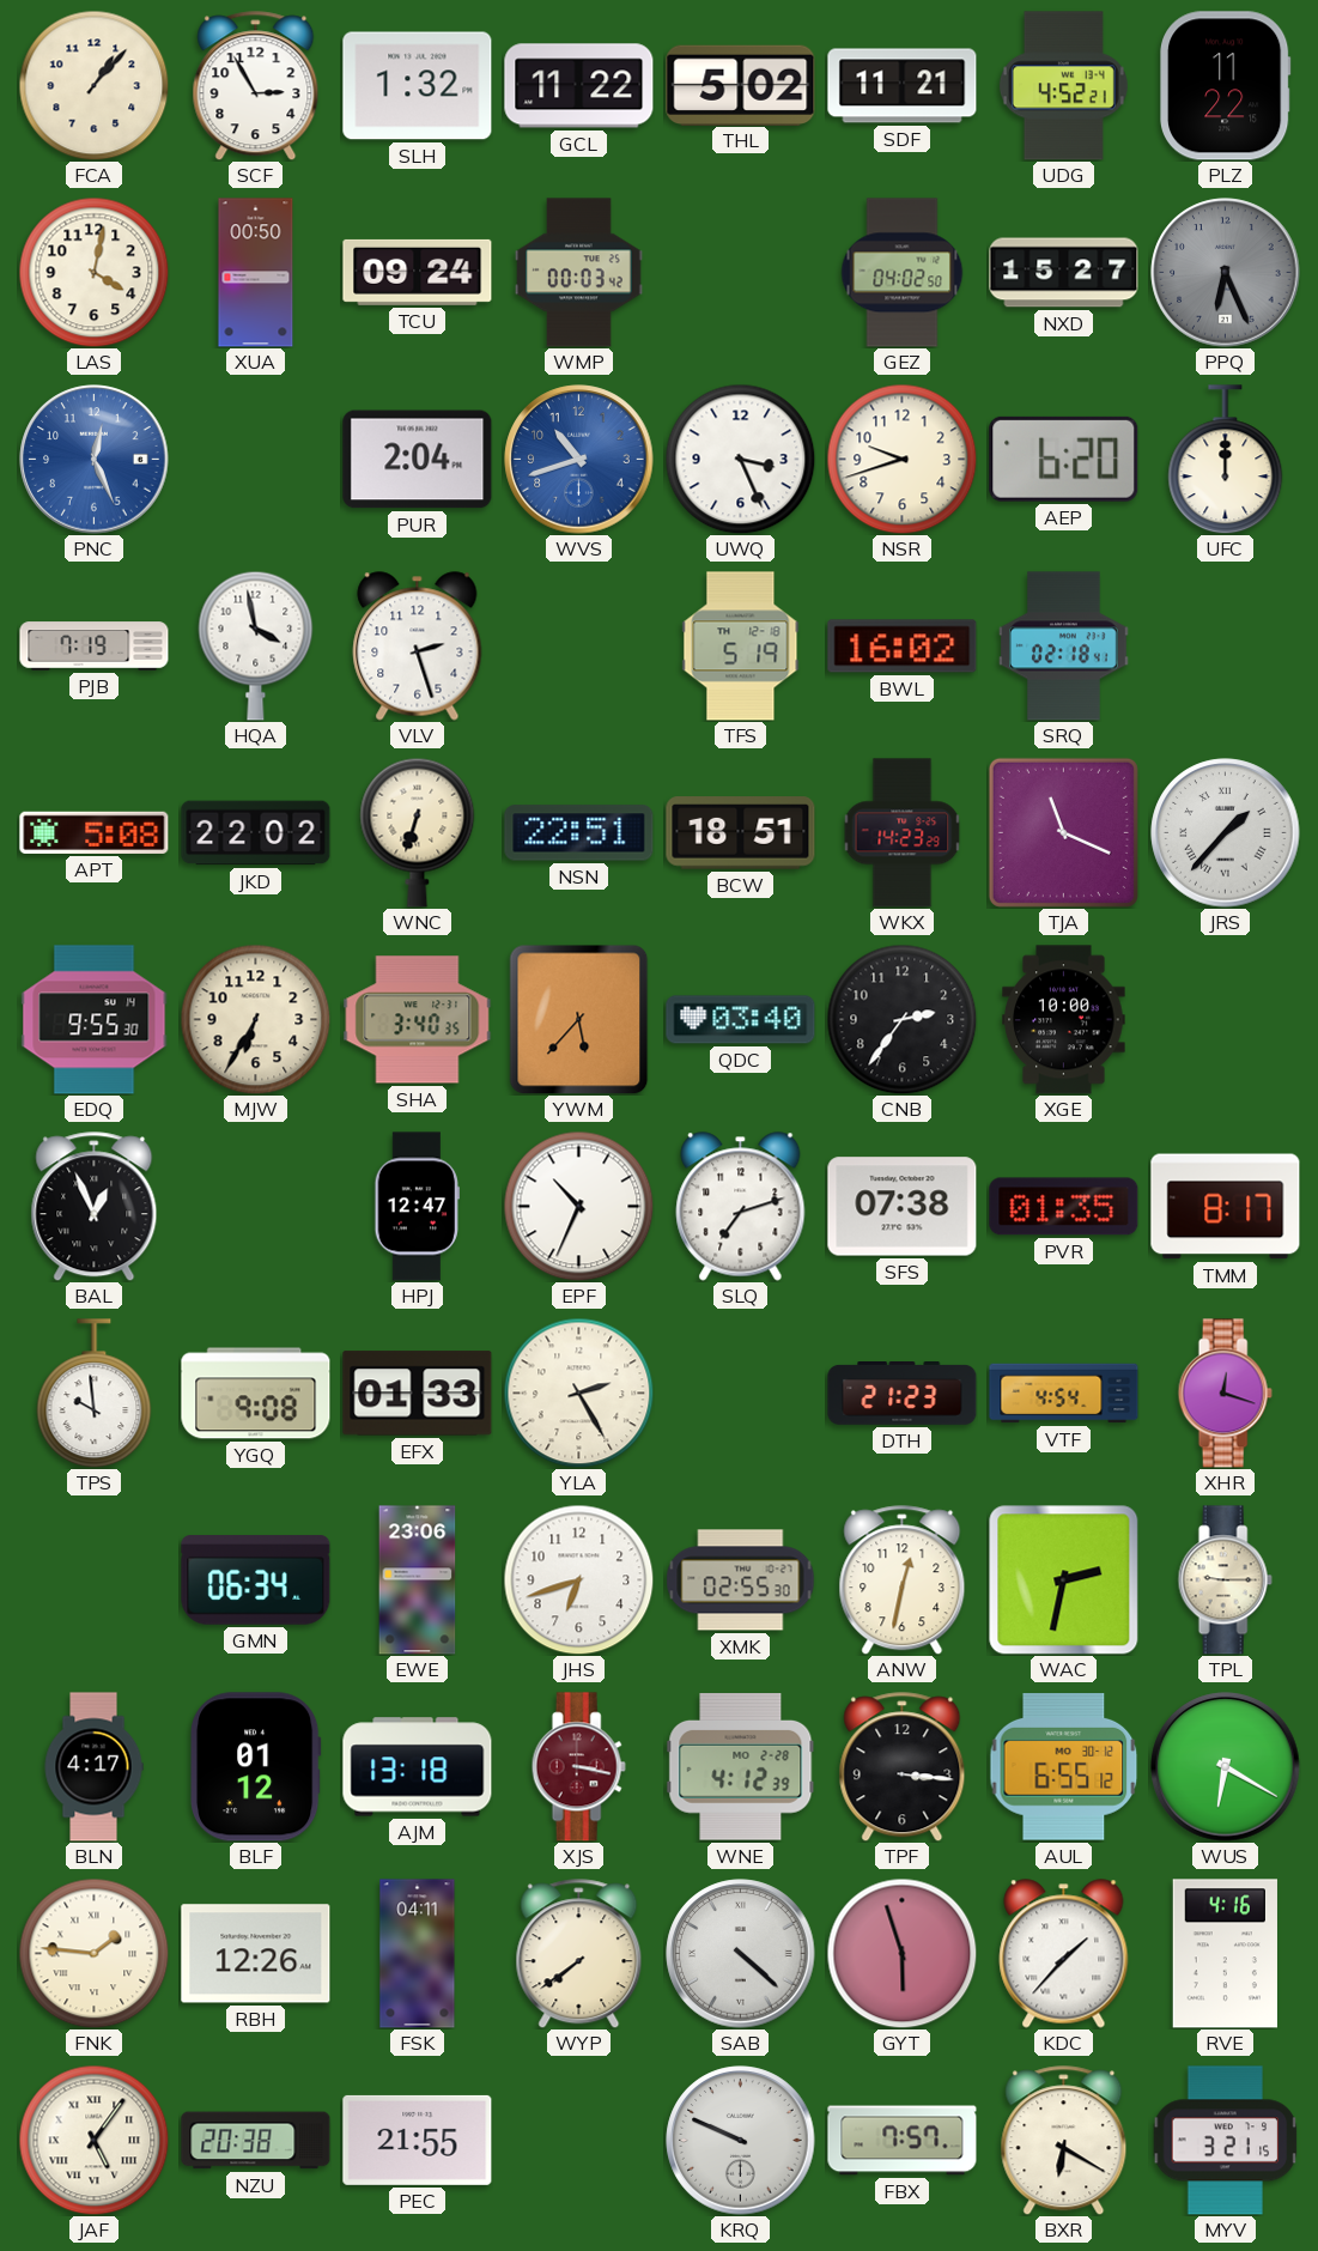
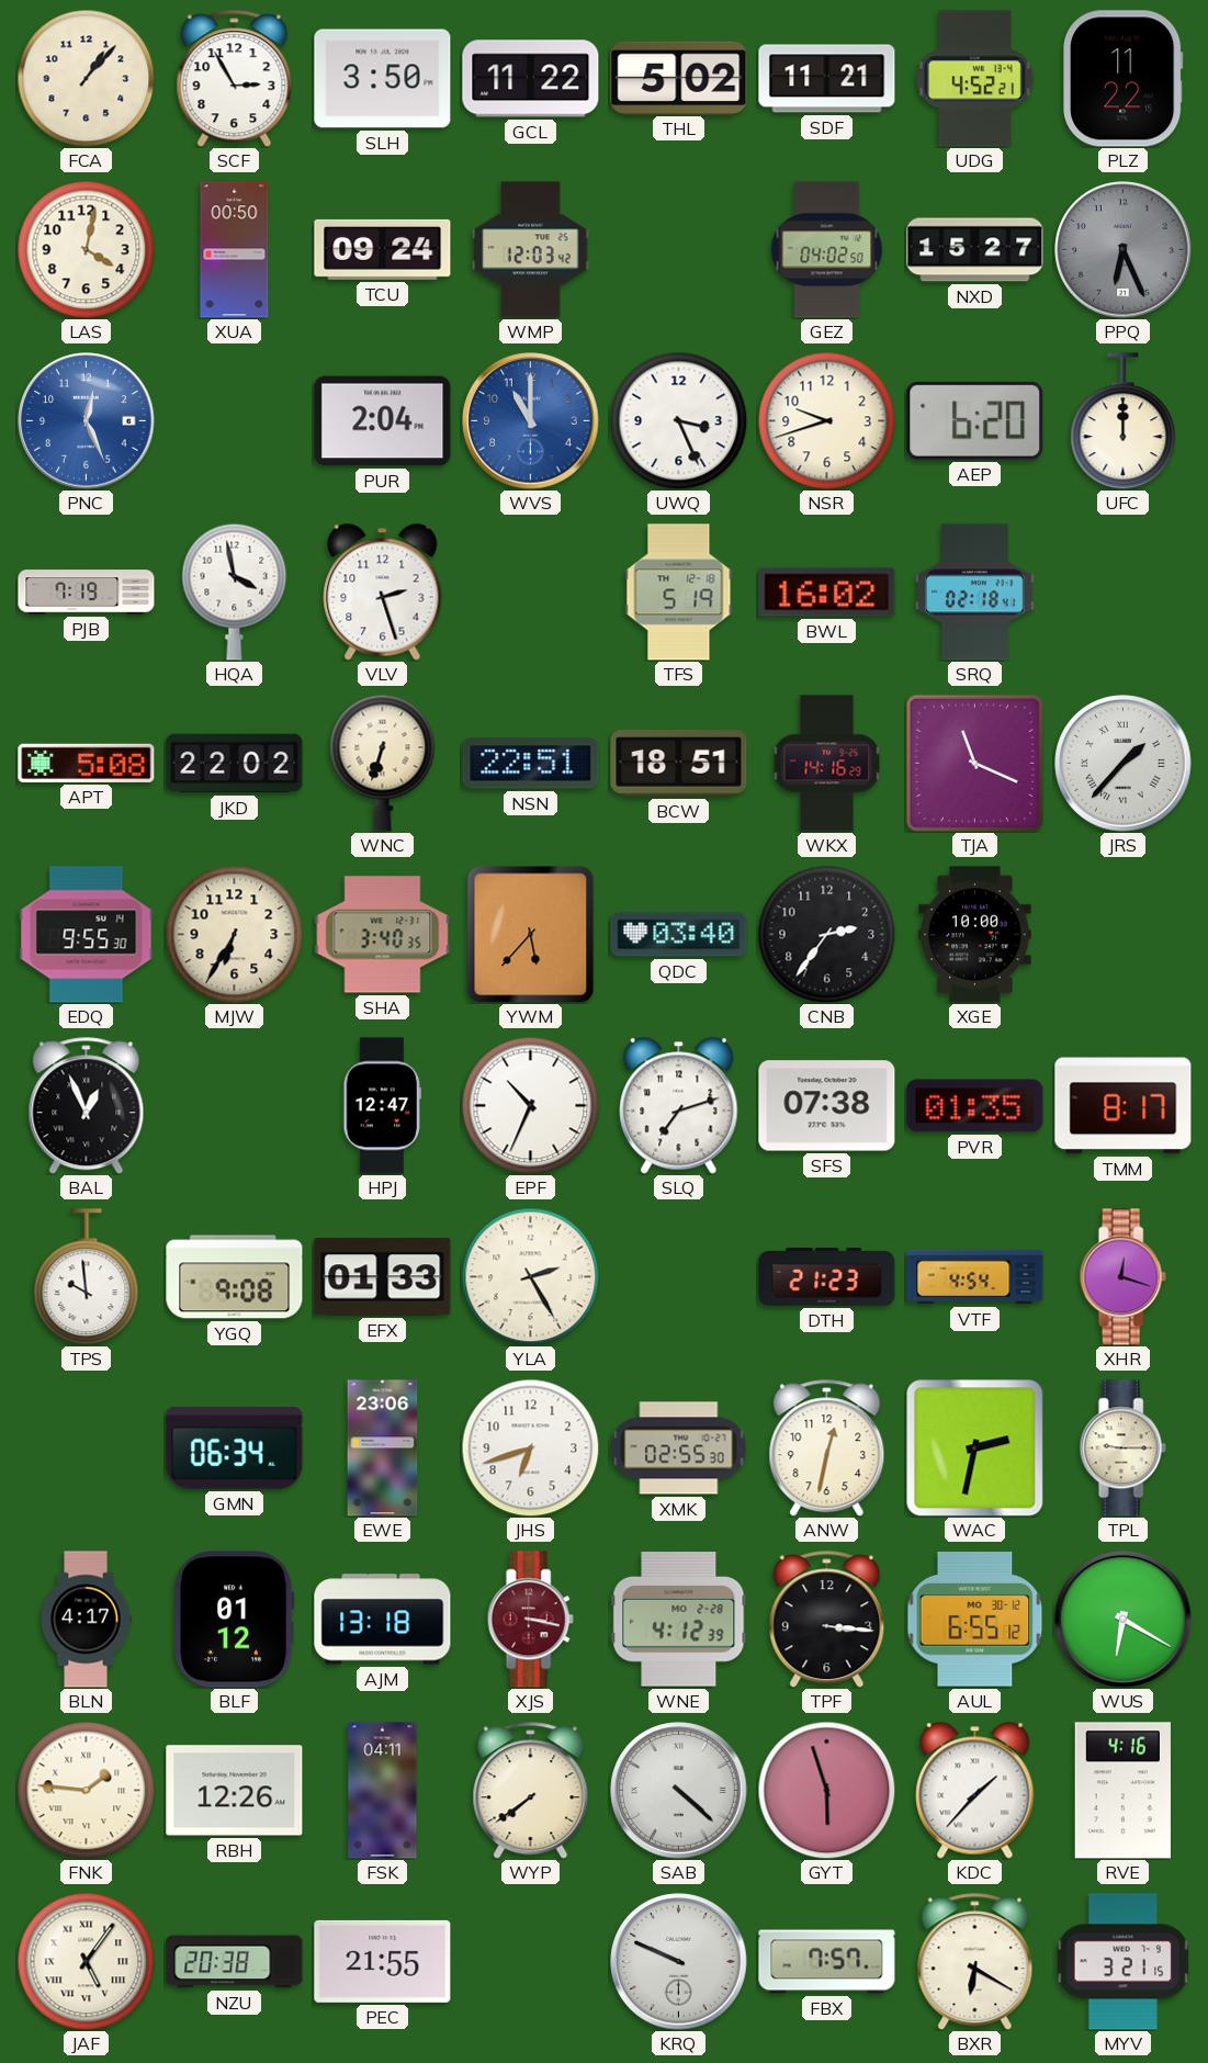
SLH: 1:32 -> 3:50
WMP: 00:03 -> 12:03
WVS: 10:42 -> 11:00
WKX: 14:23 -> 14:16
